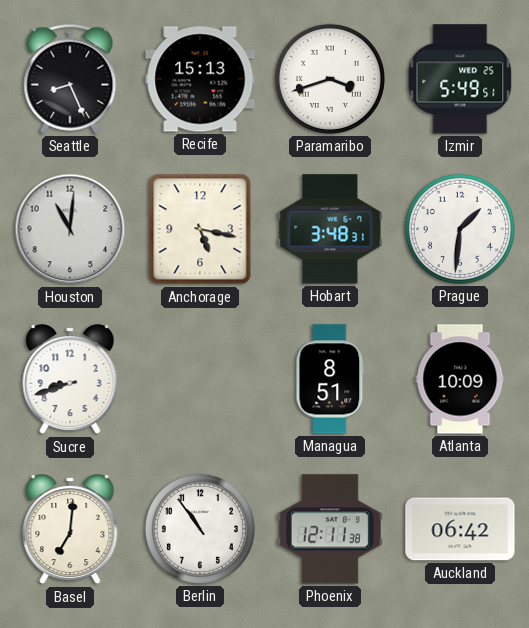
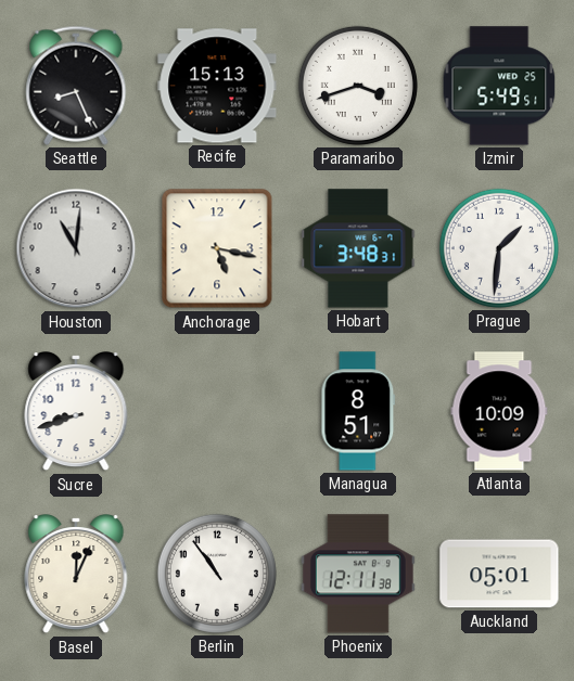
Basel: 7:01 -> 12:04
Auckland: 06:42 -> 05:01
